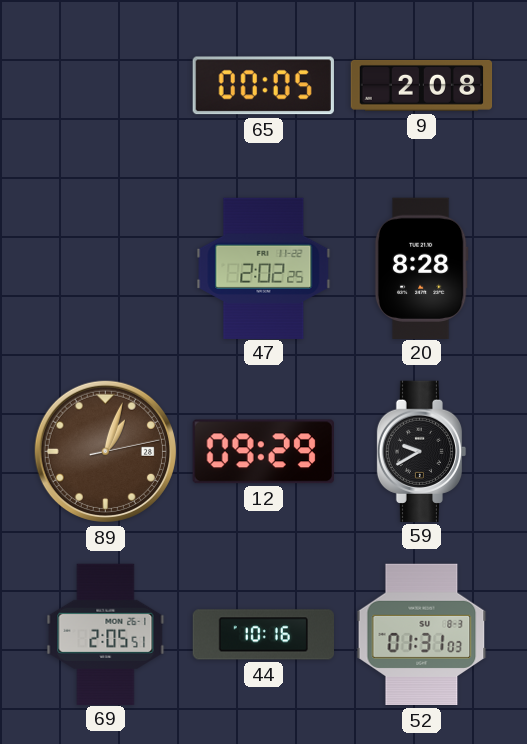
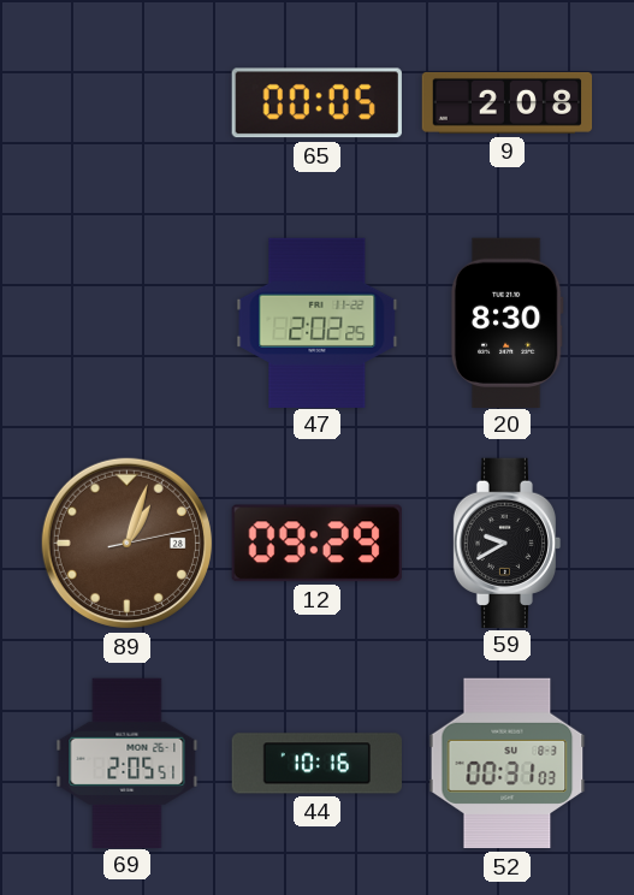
20: 8:28 -> 8:30
52: 01:31 -> 00:31
